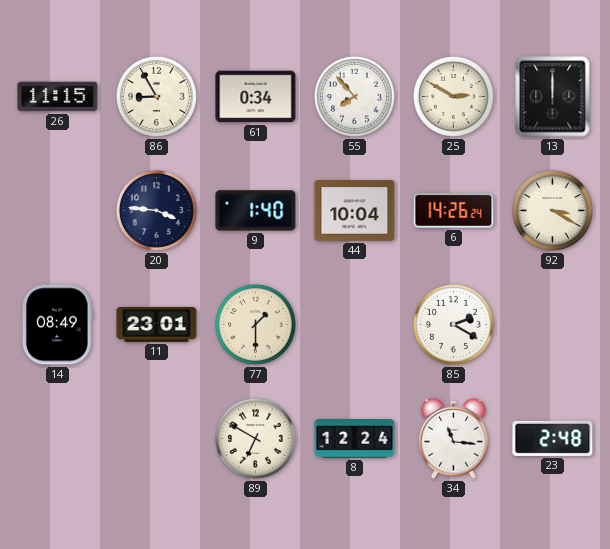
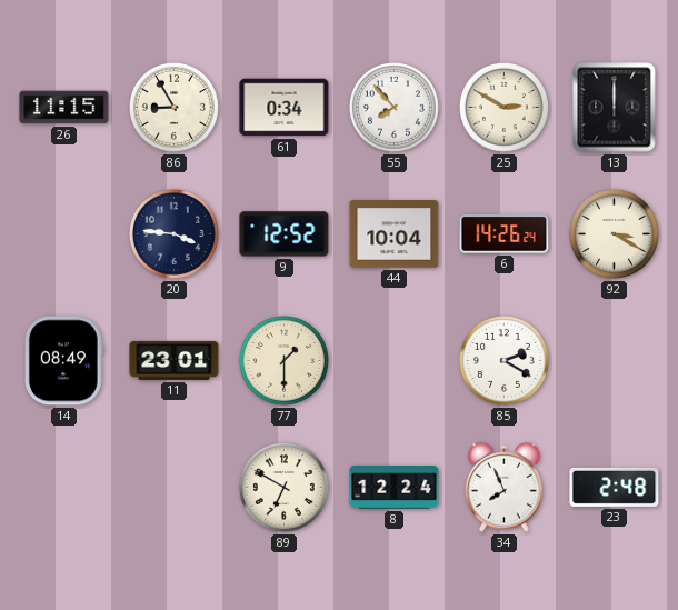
9: 1:40 -> 12:52
34: 11:16 -> 7:56
